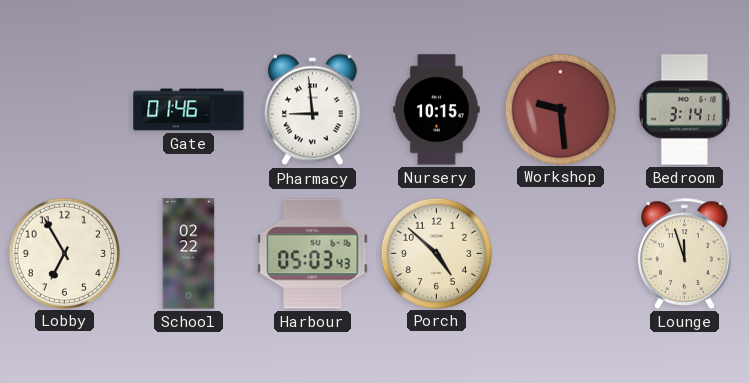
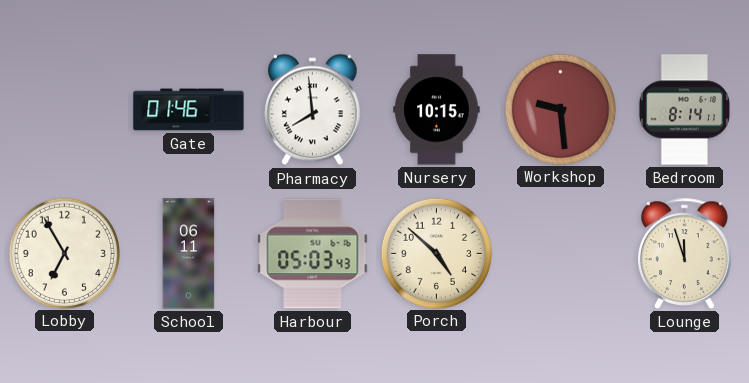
Pharmacy: 8:59 -> 7:59
Bedroom: 3:14 -> 8:14
School: 02:22 -> 06:11
